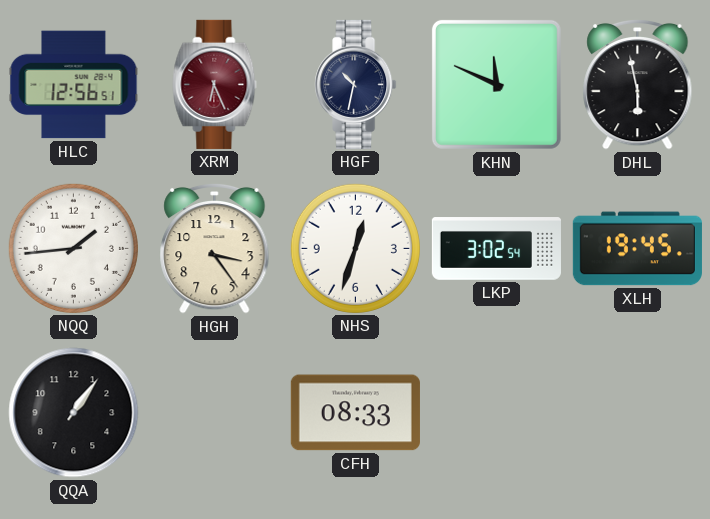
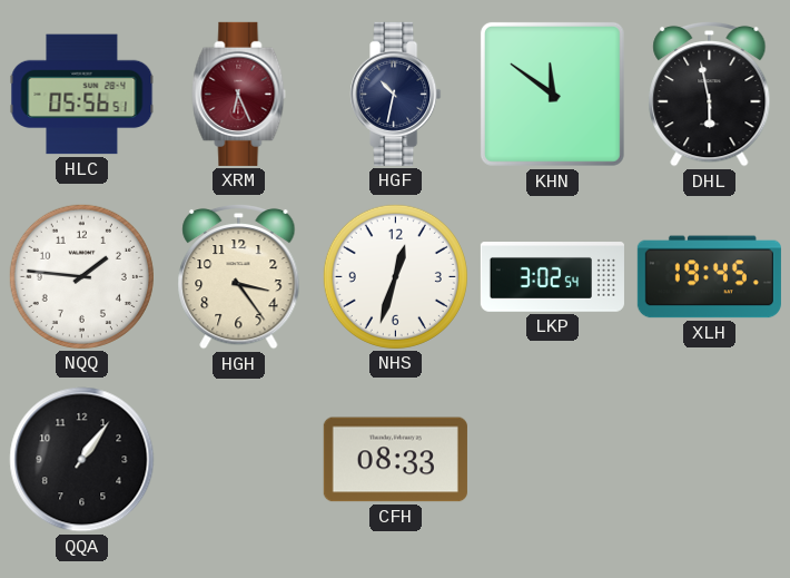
HLC: 12:56 -> 05:56
KHN: 11:49 -> 11:51
NQQ: 1:44 -> 1:46
